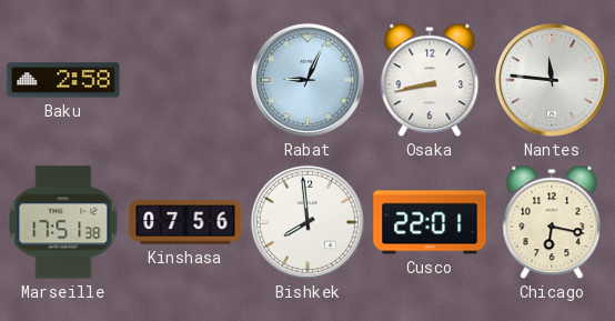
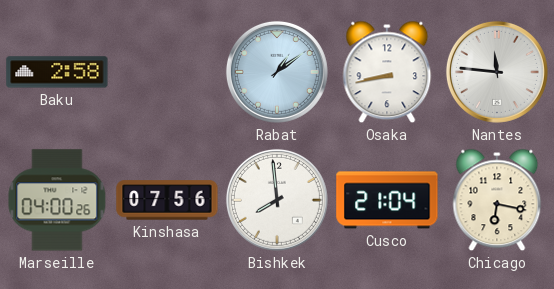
Rabat: 9:04 -> 1:09
Marseille: 17:51 -> 04:00
Cusco: 22:01 -> 21:04
